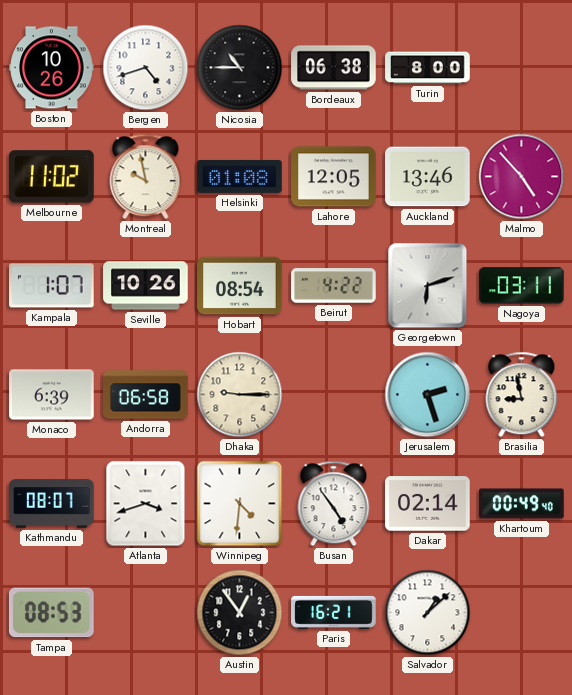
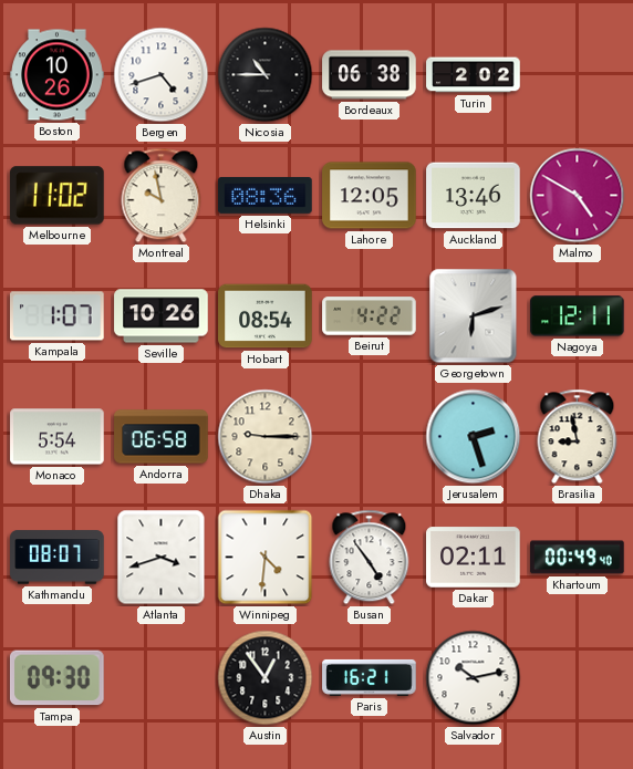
Turin: 8:00 -> 2:02
Helsinki: 01:08 -> 08:36
Malmo: 4:53 -> 4:50
Nagoya: 03:11 -> 12:11
Monaco: 6:39 -> 5:54
Dakar: 02:14 -> 02:11
Tampa: 08:53 -> 09:30
Salvador: 1:08 -> 10:13
